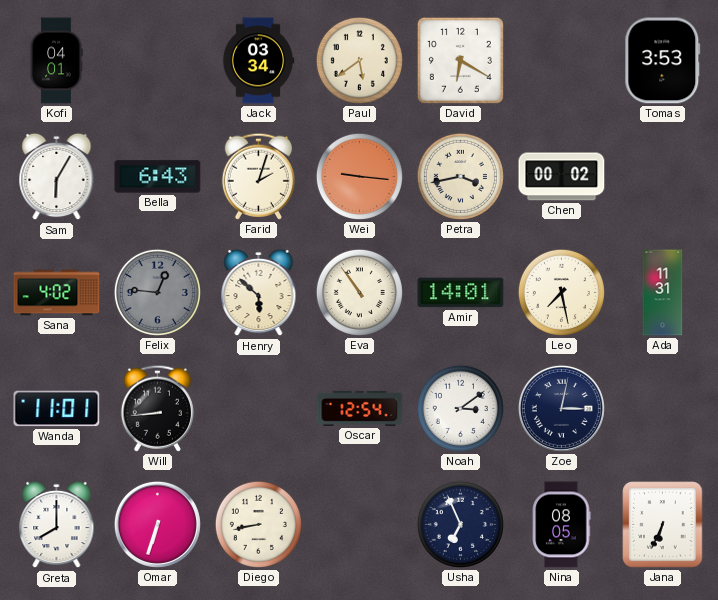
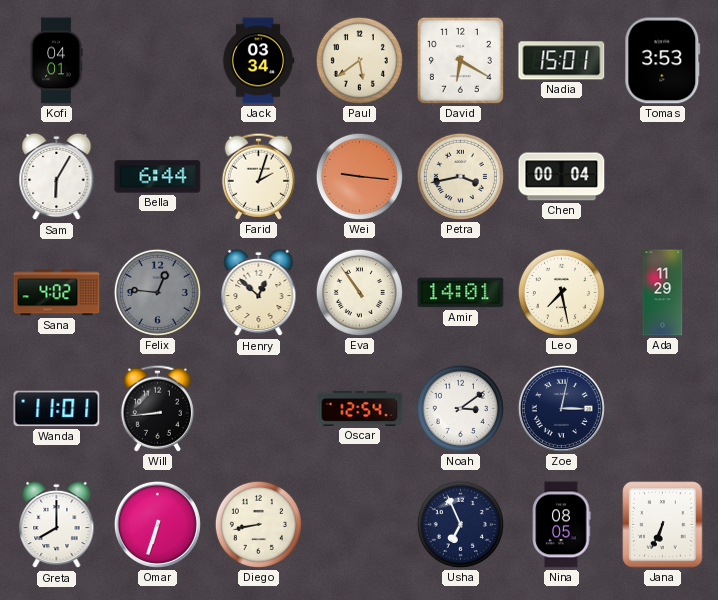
Nadia: none -> 15:01
Bella: 6:43 -> 6:44
Chen: 00:02 -> 00:04
Henry: 5:52 -> 12:52
Ada: 11:31 -> 11:29
